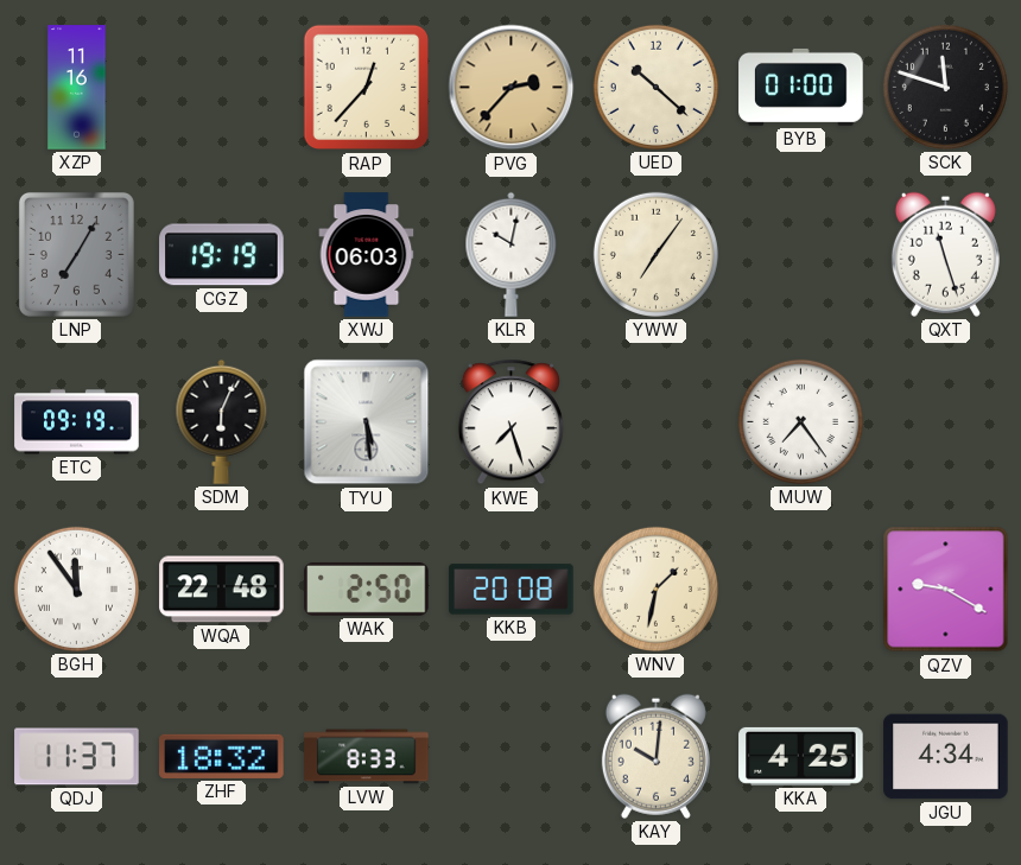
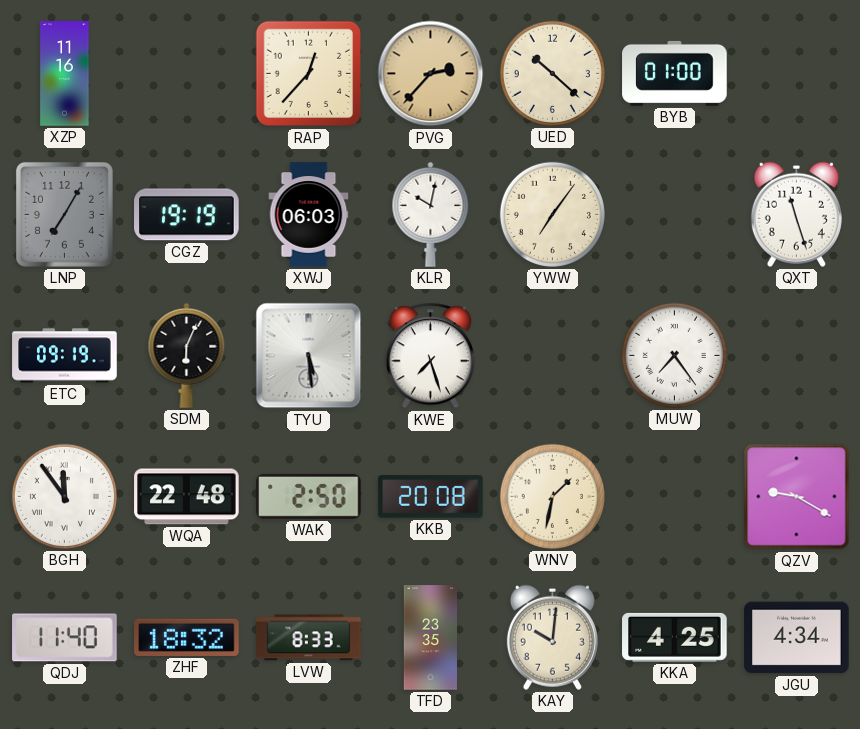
SCK: 11:48 -> none
QDJ: 11:37 -> 11:40
TFD: none -> 23:35
